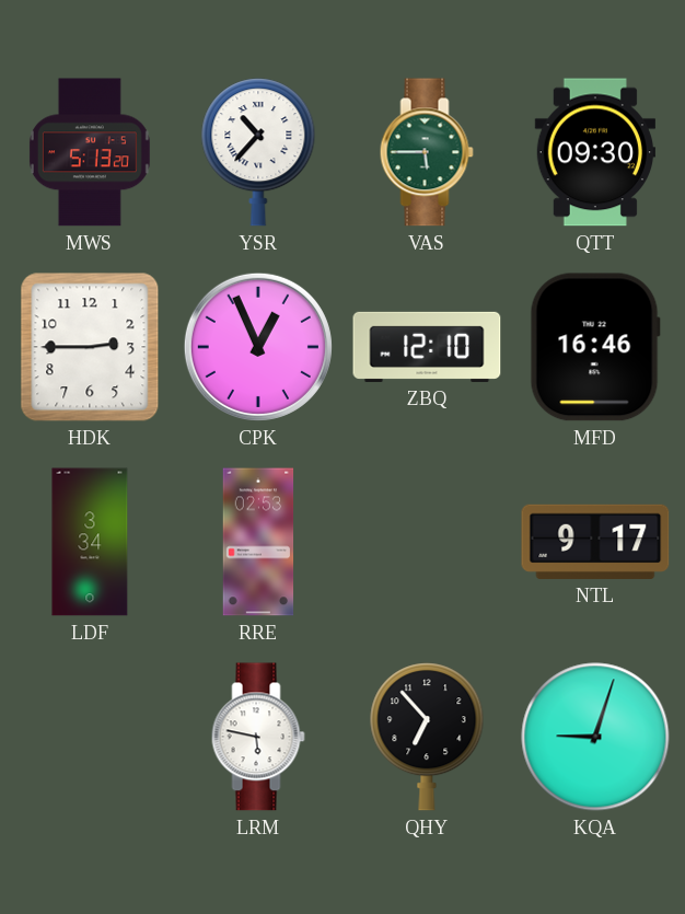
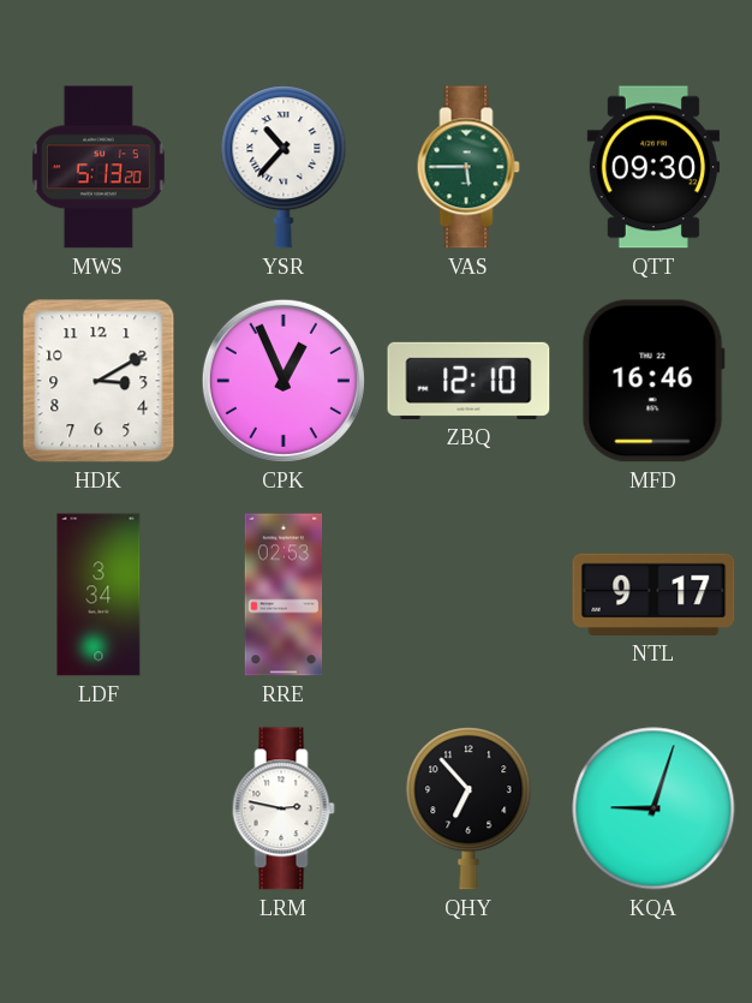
HDK: 2:45 -> 3:10
LRM: 5:47 -> 2:47
